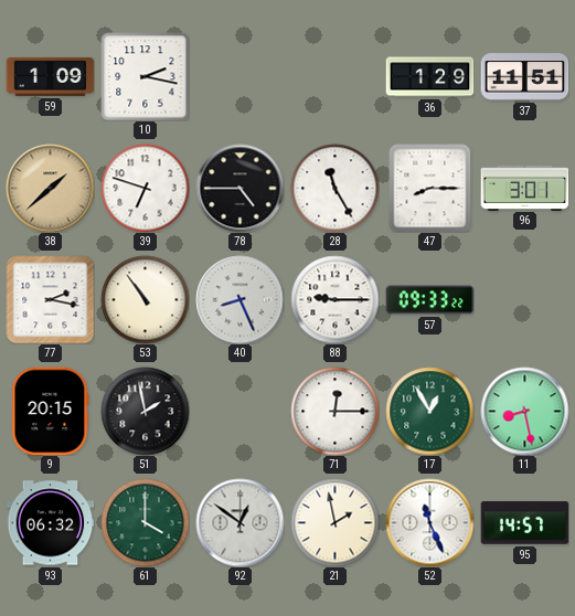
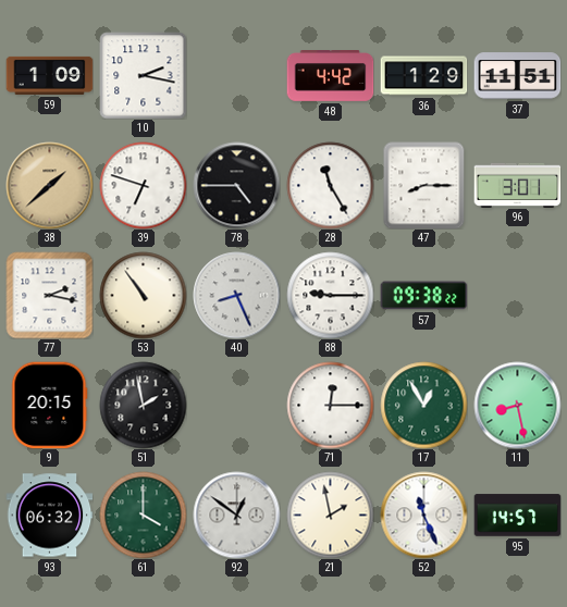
48: none -> 4:42
57: 09:33 -> 09:38
